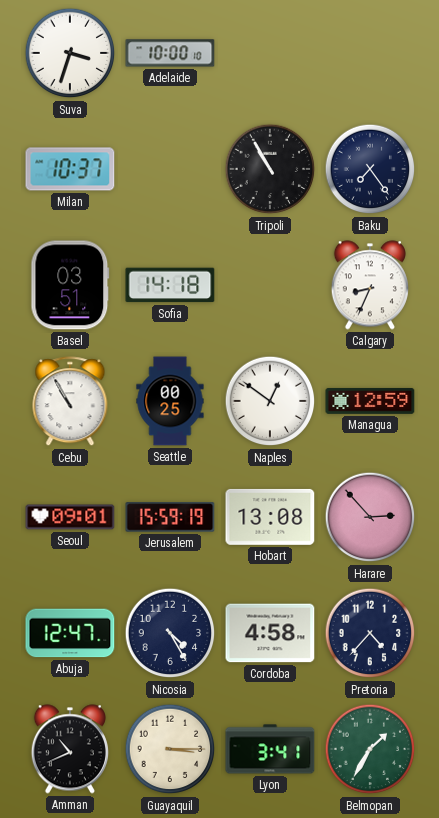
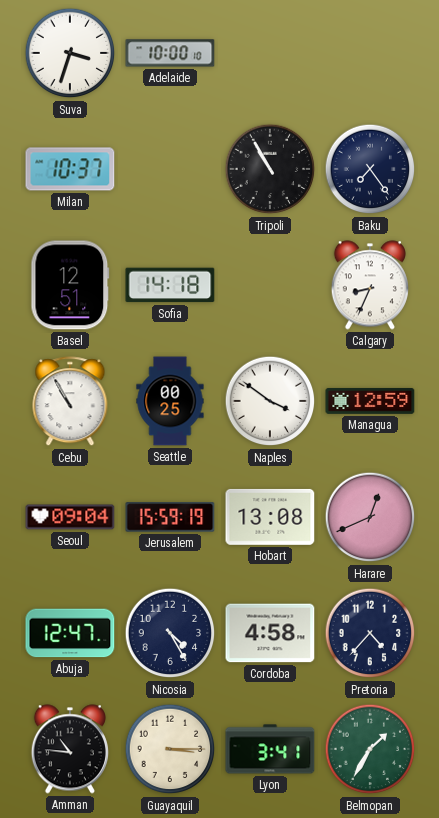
Basel: 03:51 -> 12:51
Naples: 12:51 -> 3:51
Seoul: 09:01 -> 09:04
Harare: 2:53 -> 12:41
Amman: 10:41 -> 10:46
